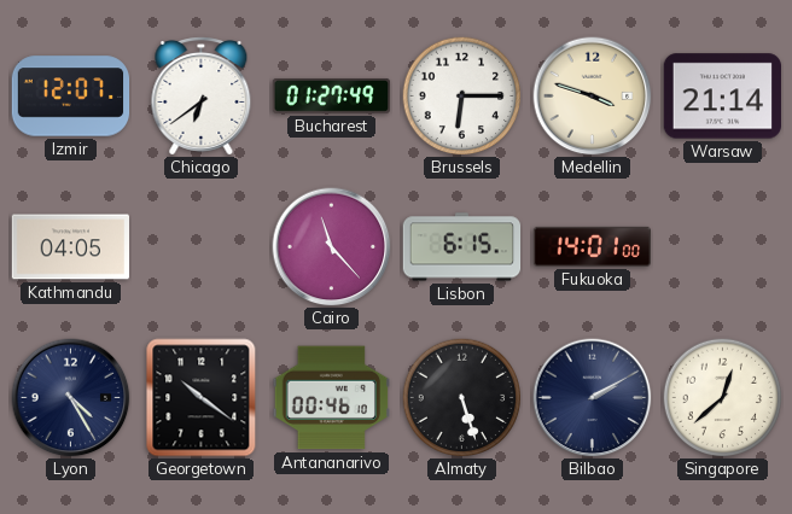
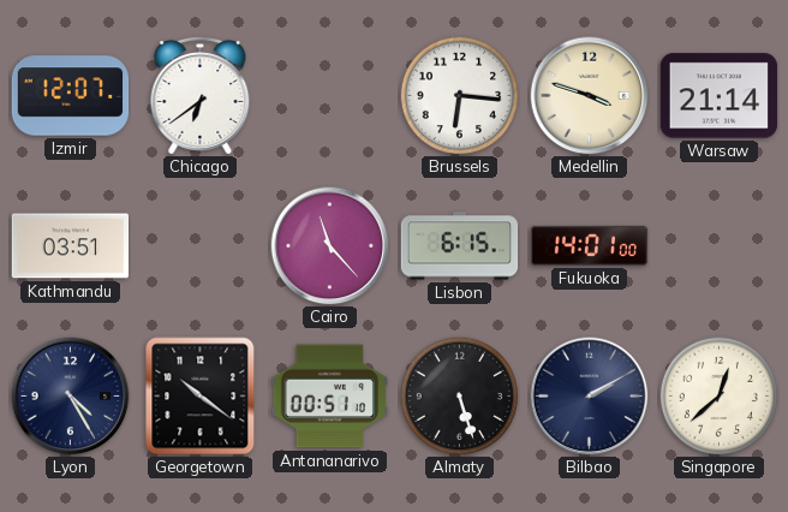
Bucharest: 01:27 -> none
Brussels: 6:15 -> 6:16
Kathmandu: 04:05 -> 03:51
Antananarivo: 00:46 -> 00:51
